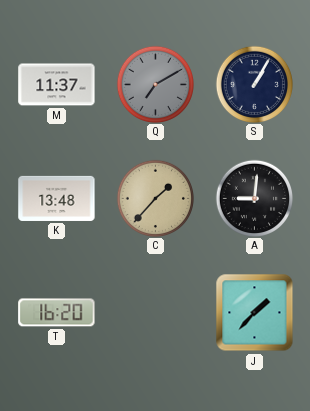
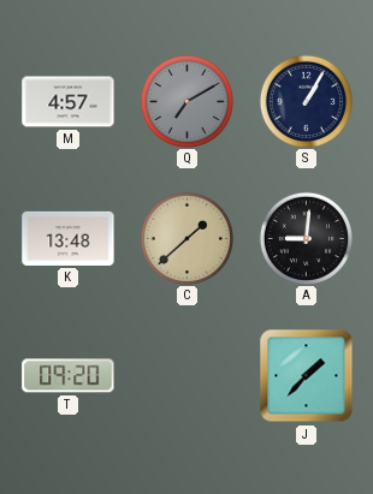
M: 11:37 -> 4:57
C: 1:37 -> 1:38
T: 16:20 -> 09:20
